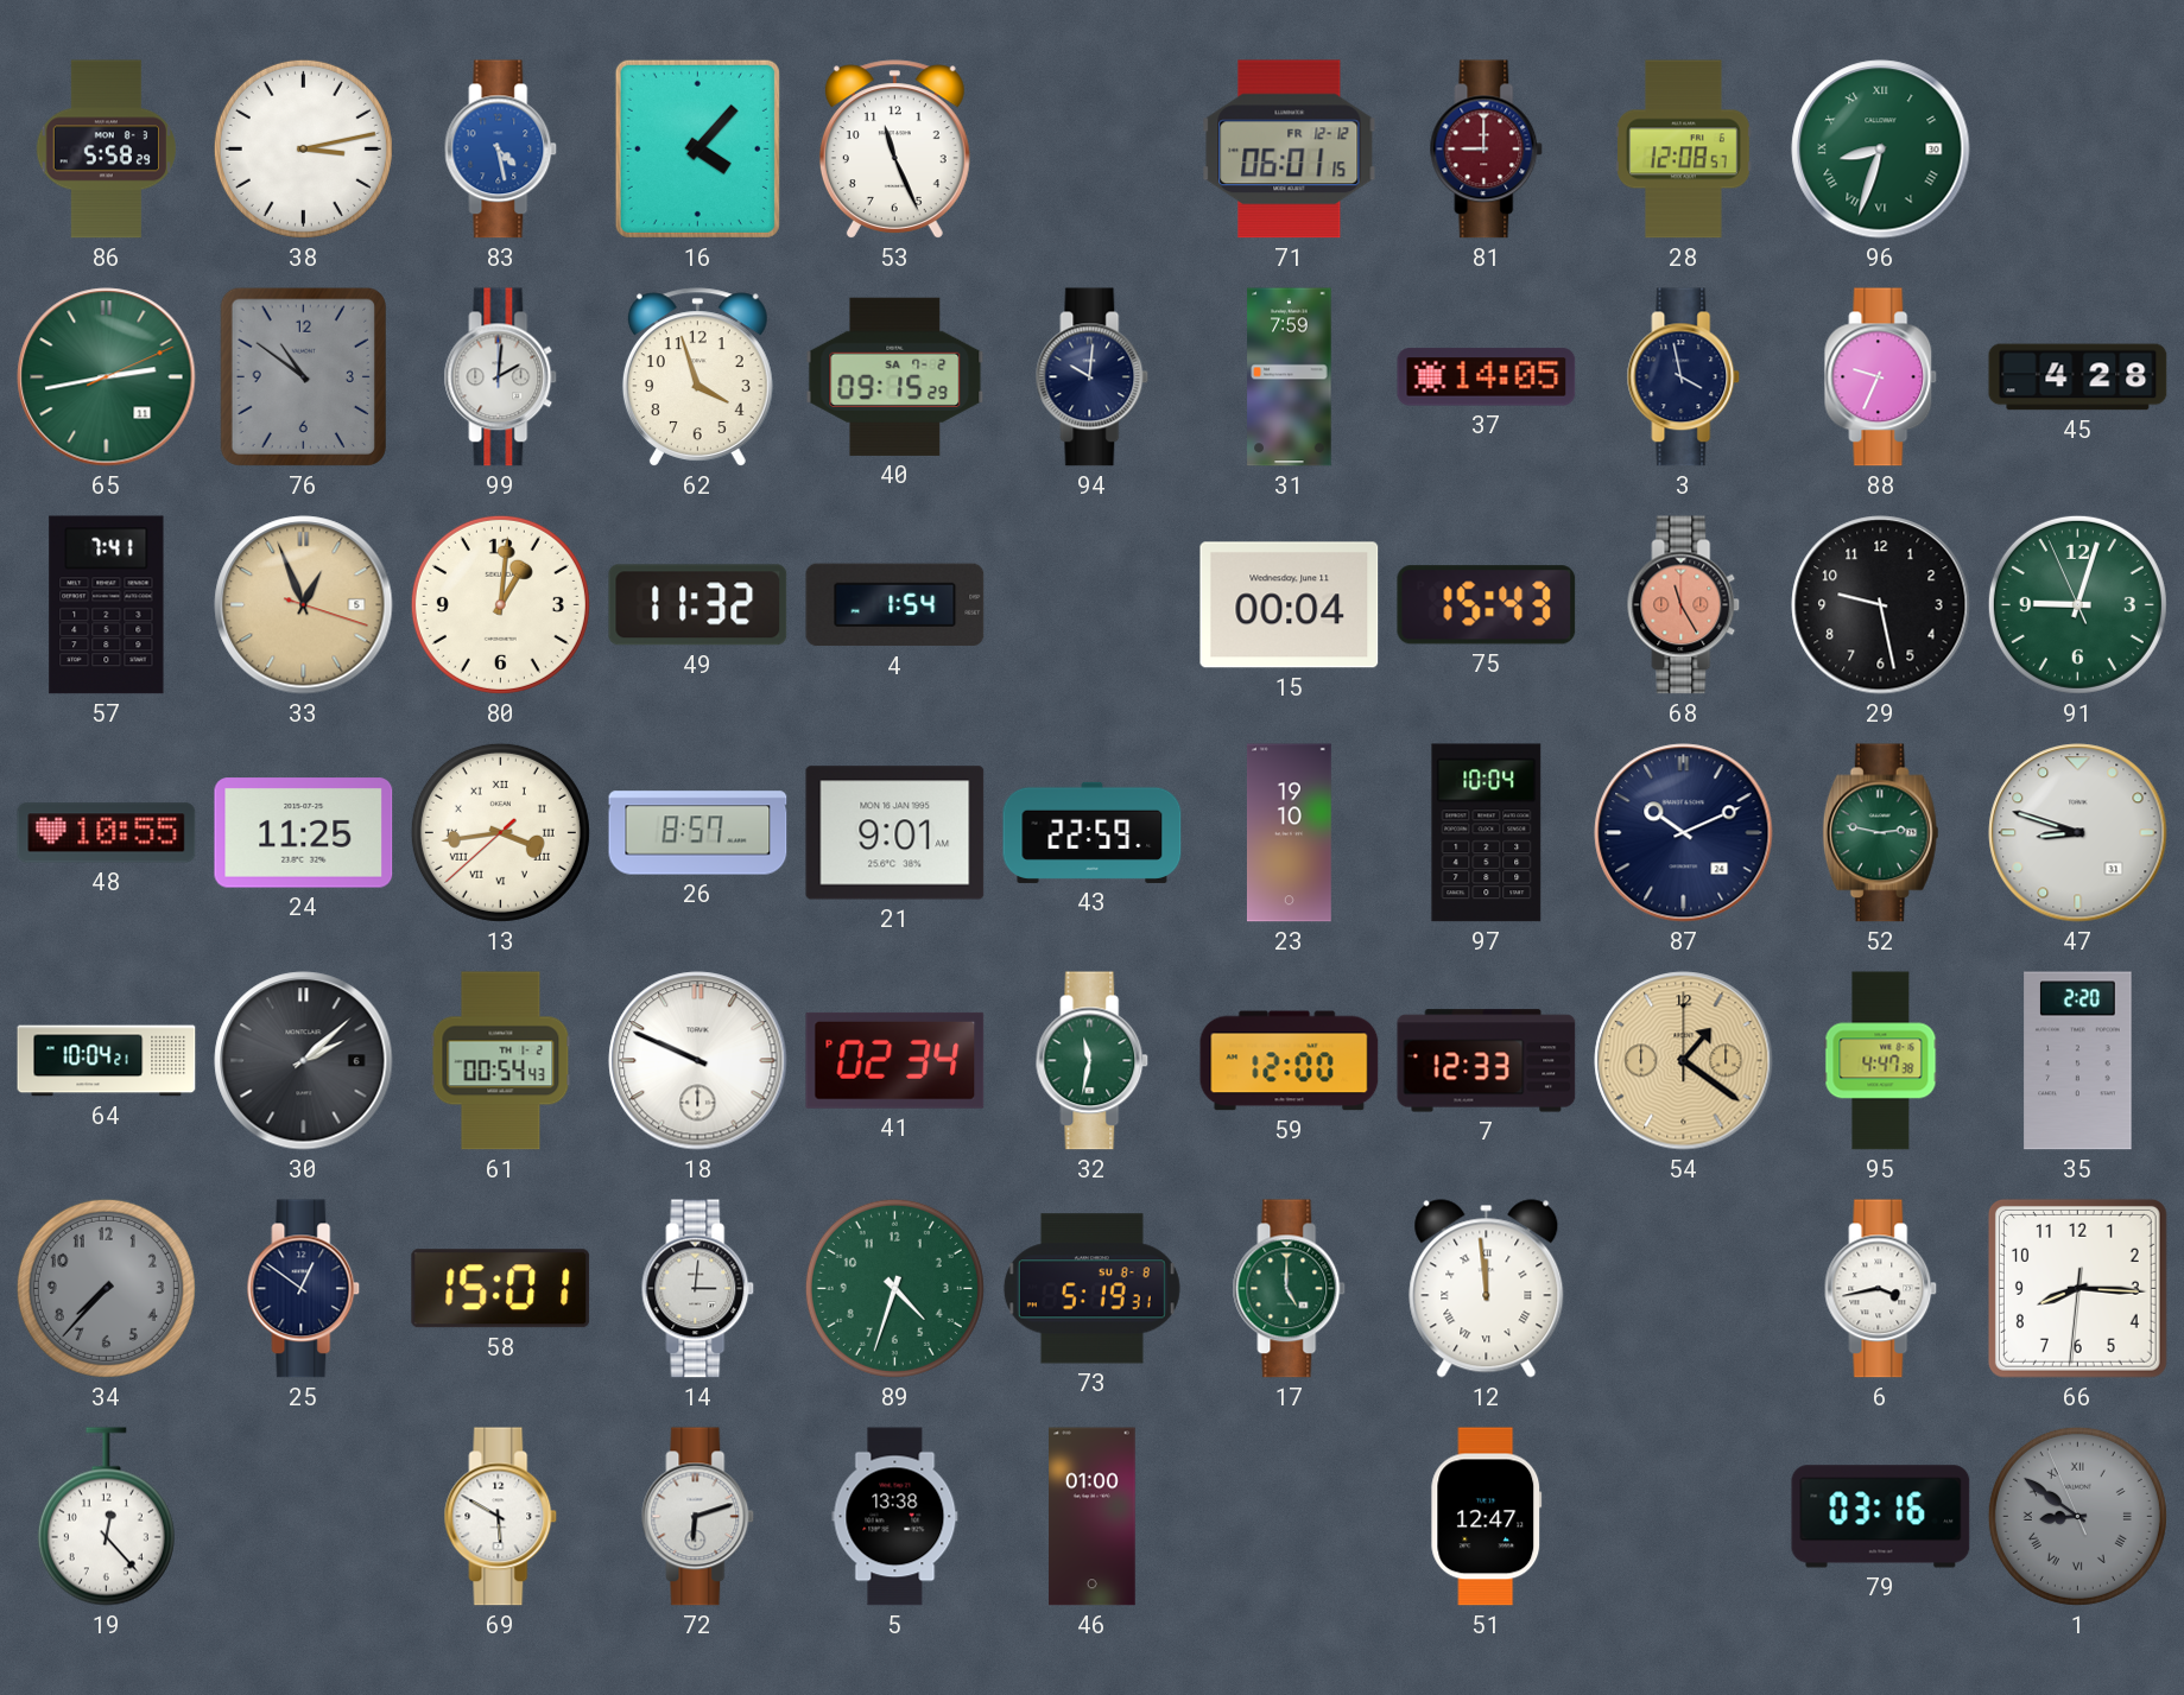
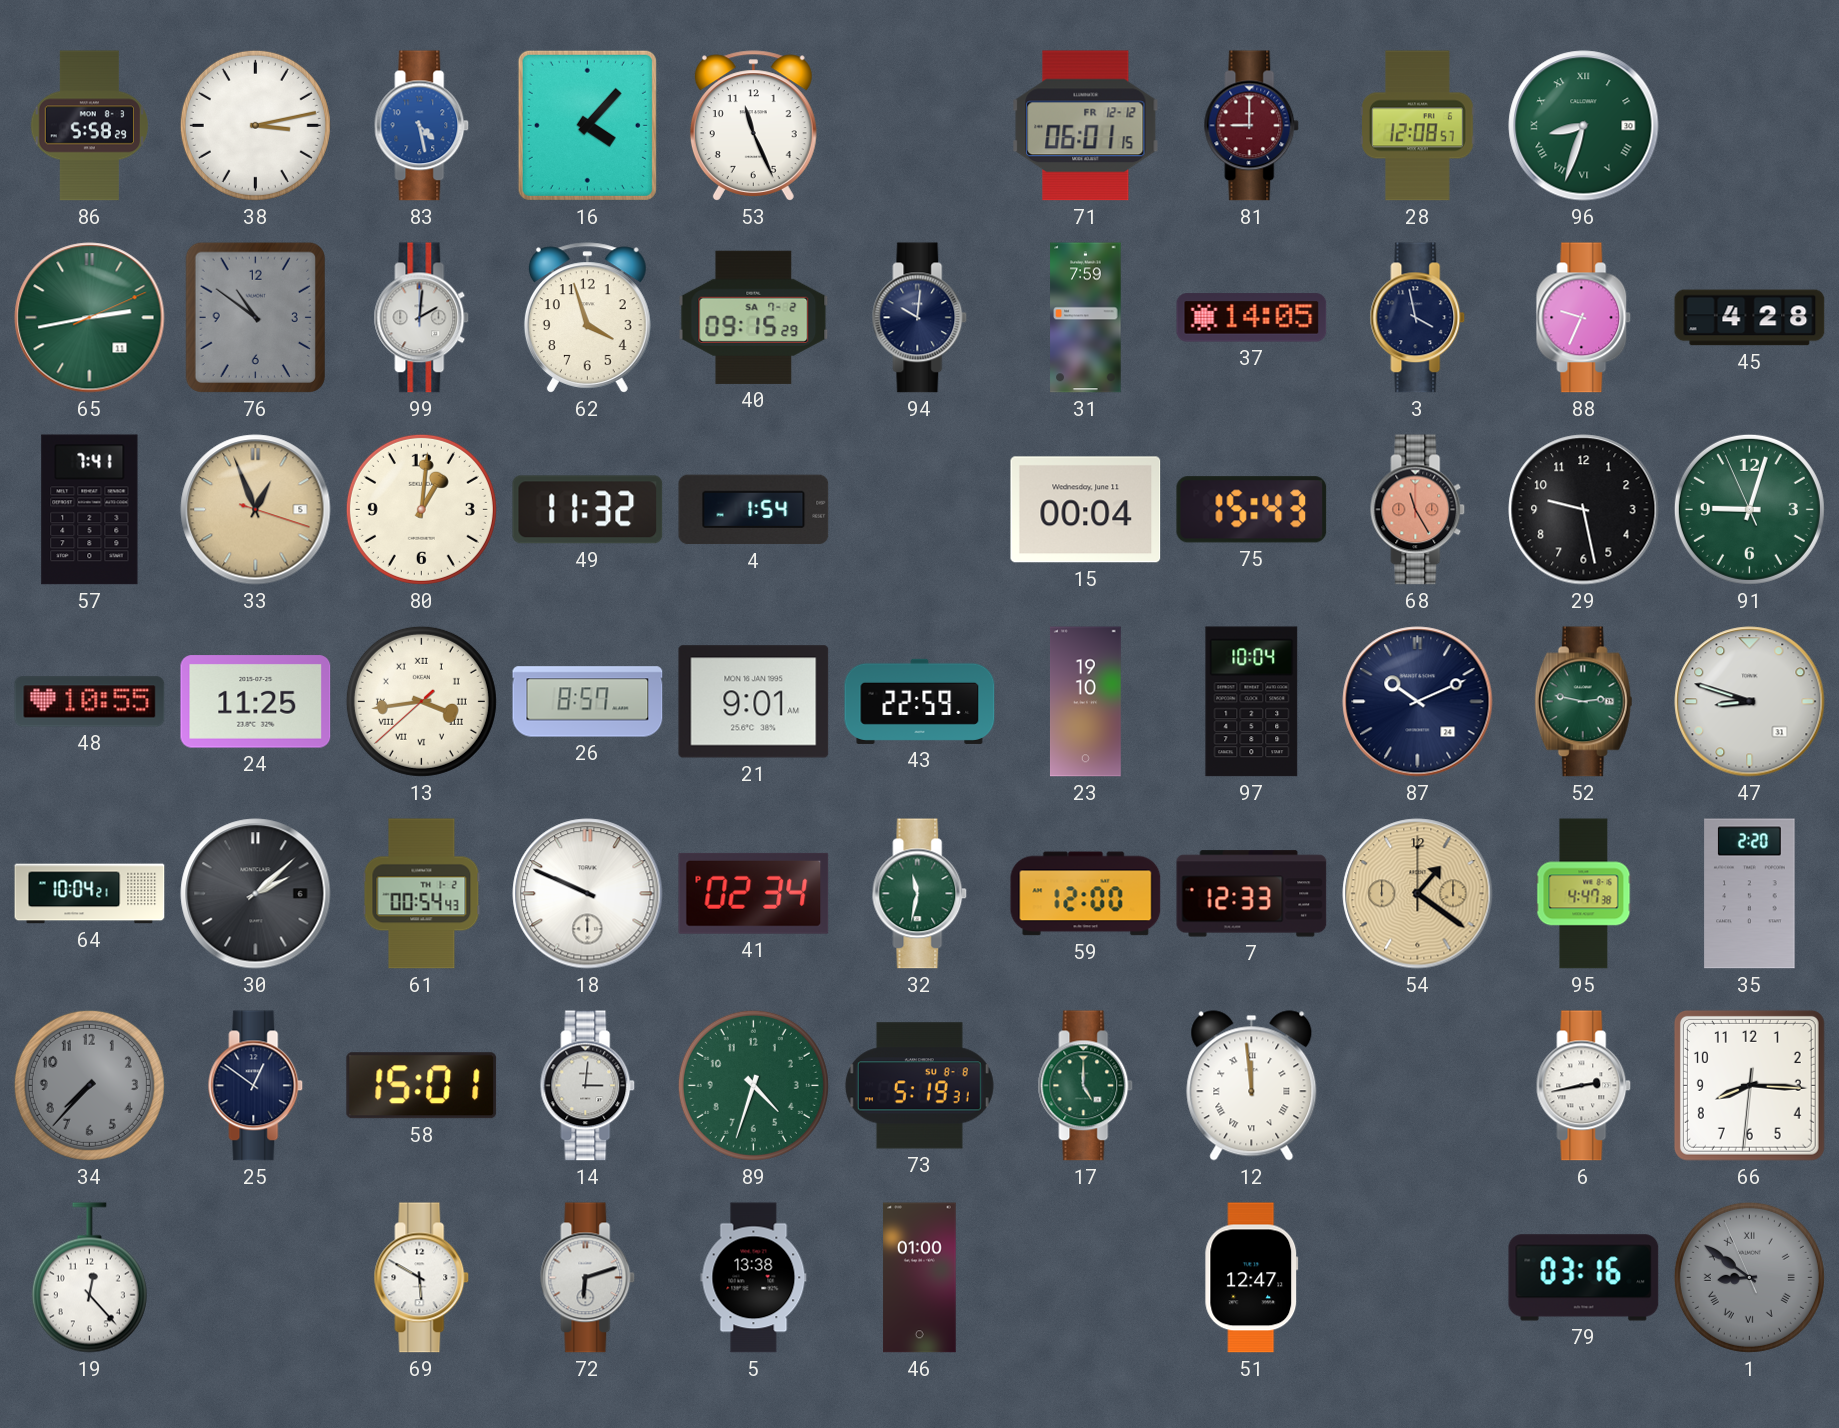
6: 3:43 -> 2:43
